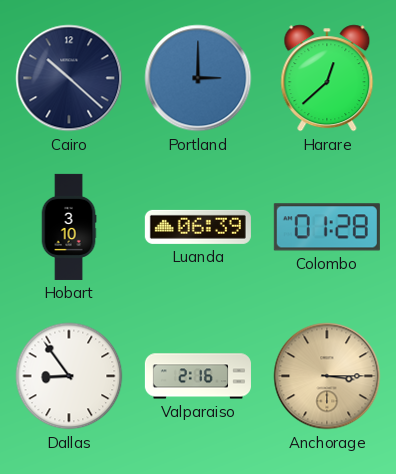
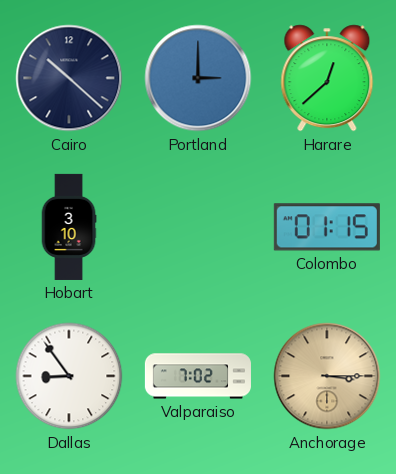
Luanda: 06:39 -> none
Colombo: 01:28 -> 01:15
Valparaiso: 2:16 -> 7:02
